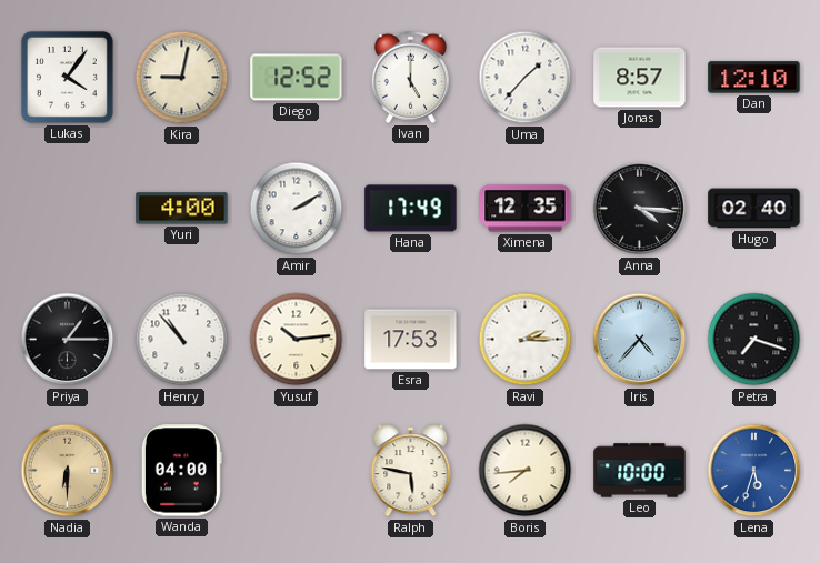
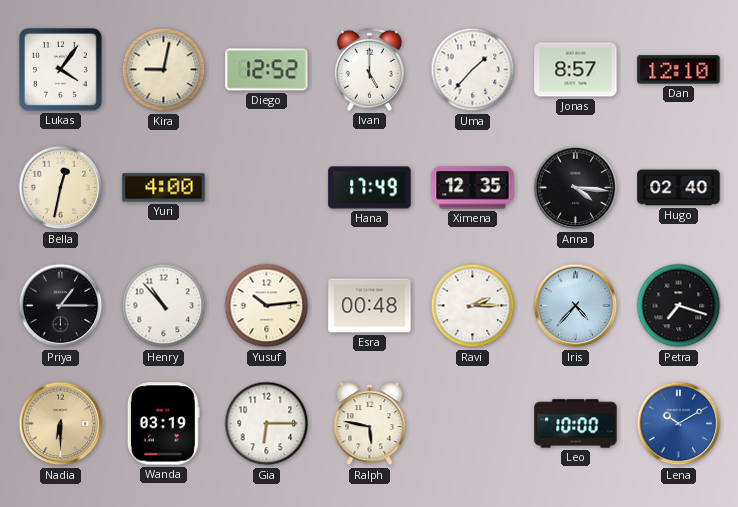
Bella: none -> 12:32
Amir: 2:10 -> none
Esra: 17:53 -> 00:48
Wanda: 04:00 -> 03:19
Gia: none -> 6:15
Boris: 7:44 -> none
Lena: 5:33 -> 10:10
